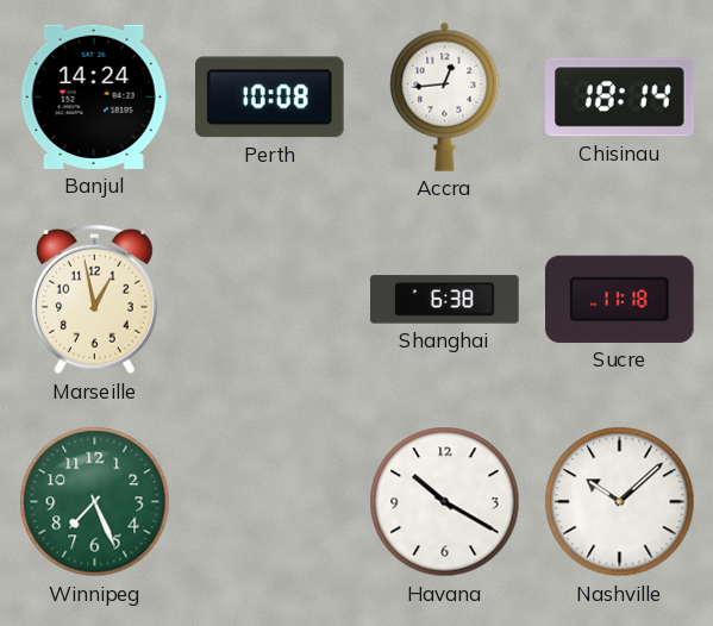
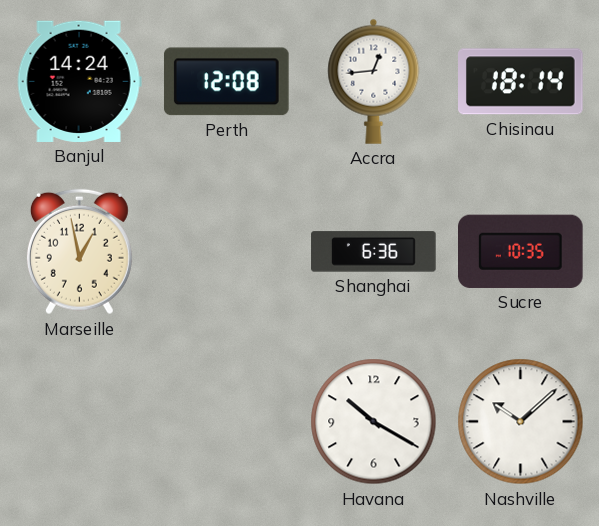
Perth: 10:08 -> 12:08
Shanghai: 6:38 -> 6:36
Sucre: 11:18 -> 10:35
Winnipeg: 7:26 -> none
